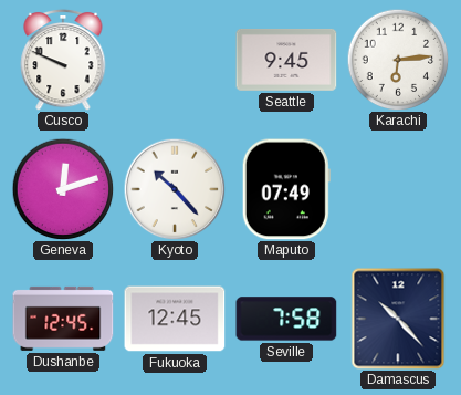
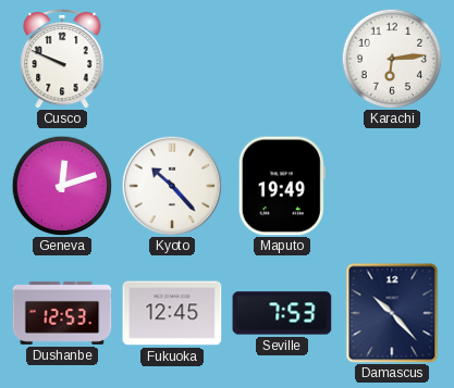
Seattle: 9:45 -> none
Maputo: 07:49 -> 19:49
Dushanbe: 12:45 -> 12:53
Seville: 7:58 -> 7:53
